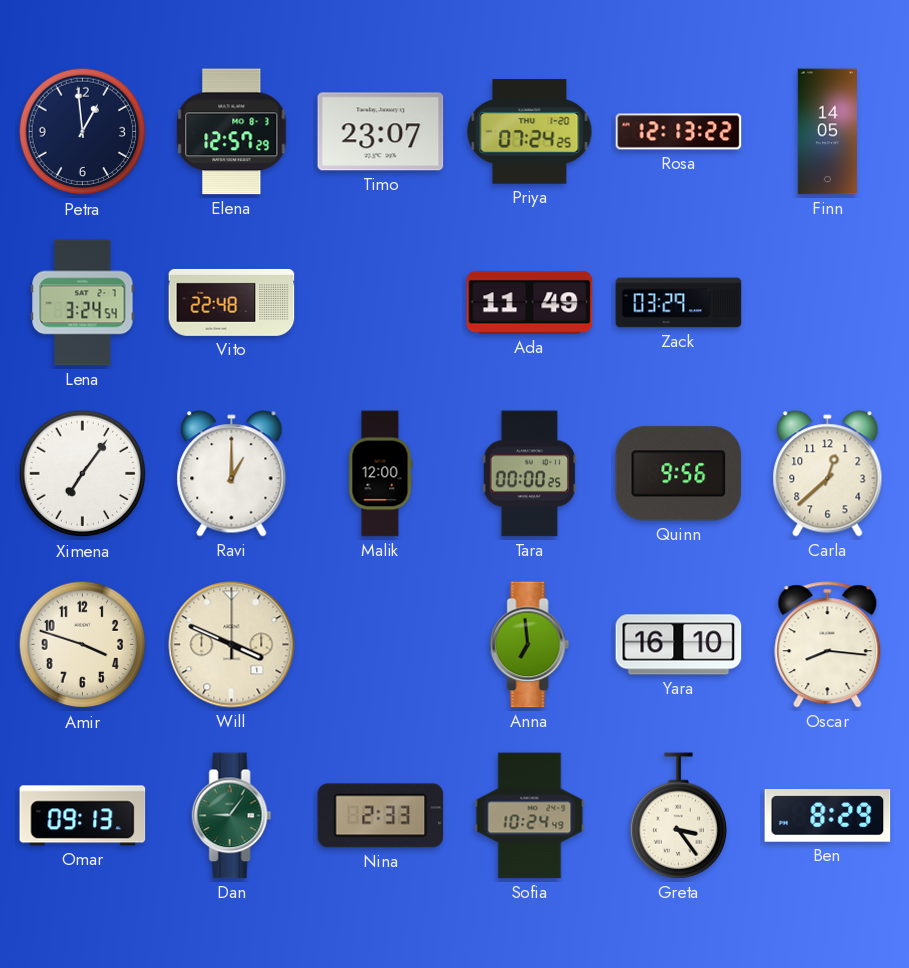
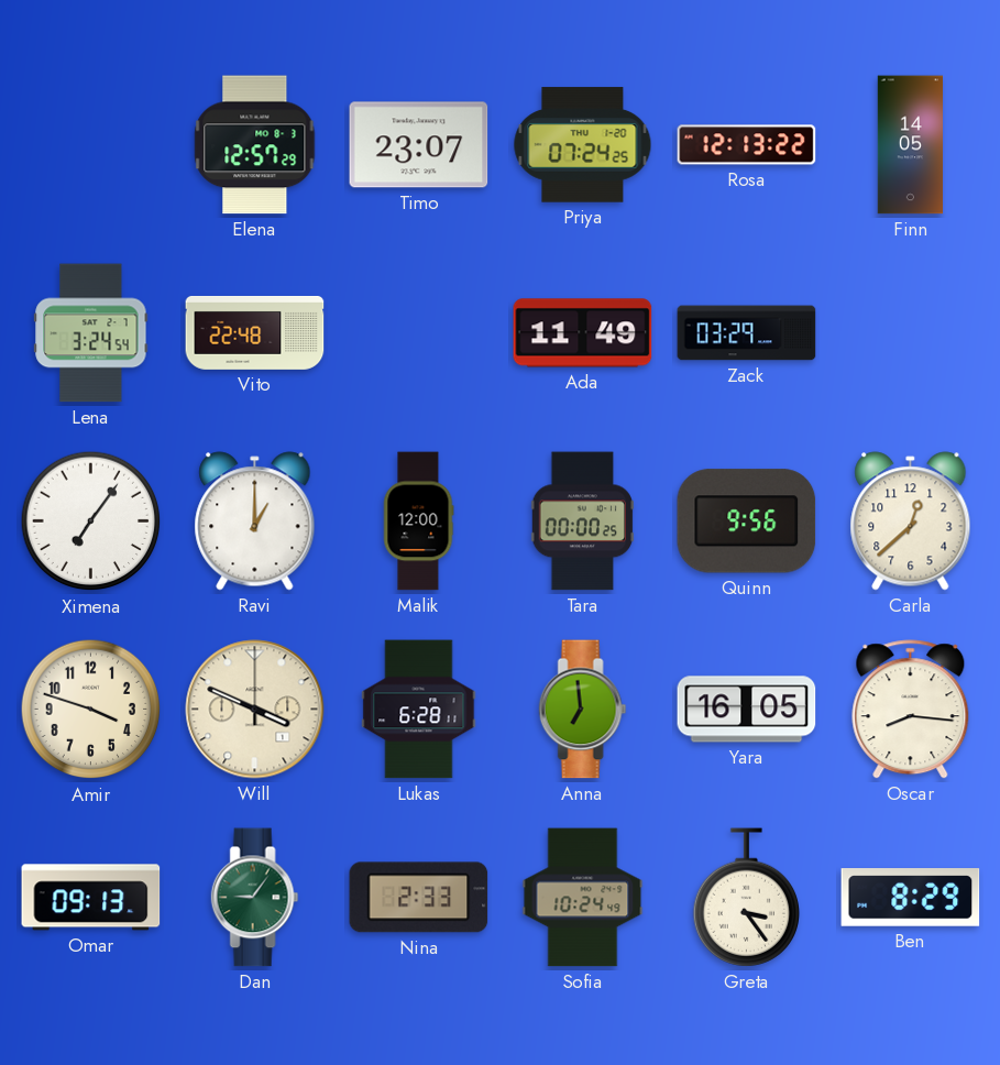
Petra: 12:59 -> none
Lukas: none -> 6:28
Yara: 16:10 -> 16:05
